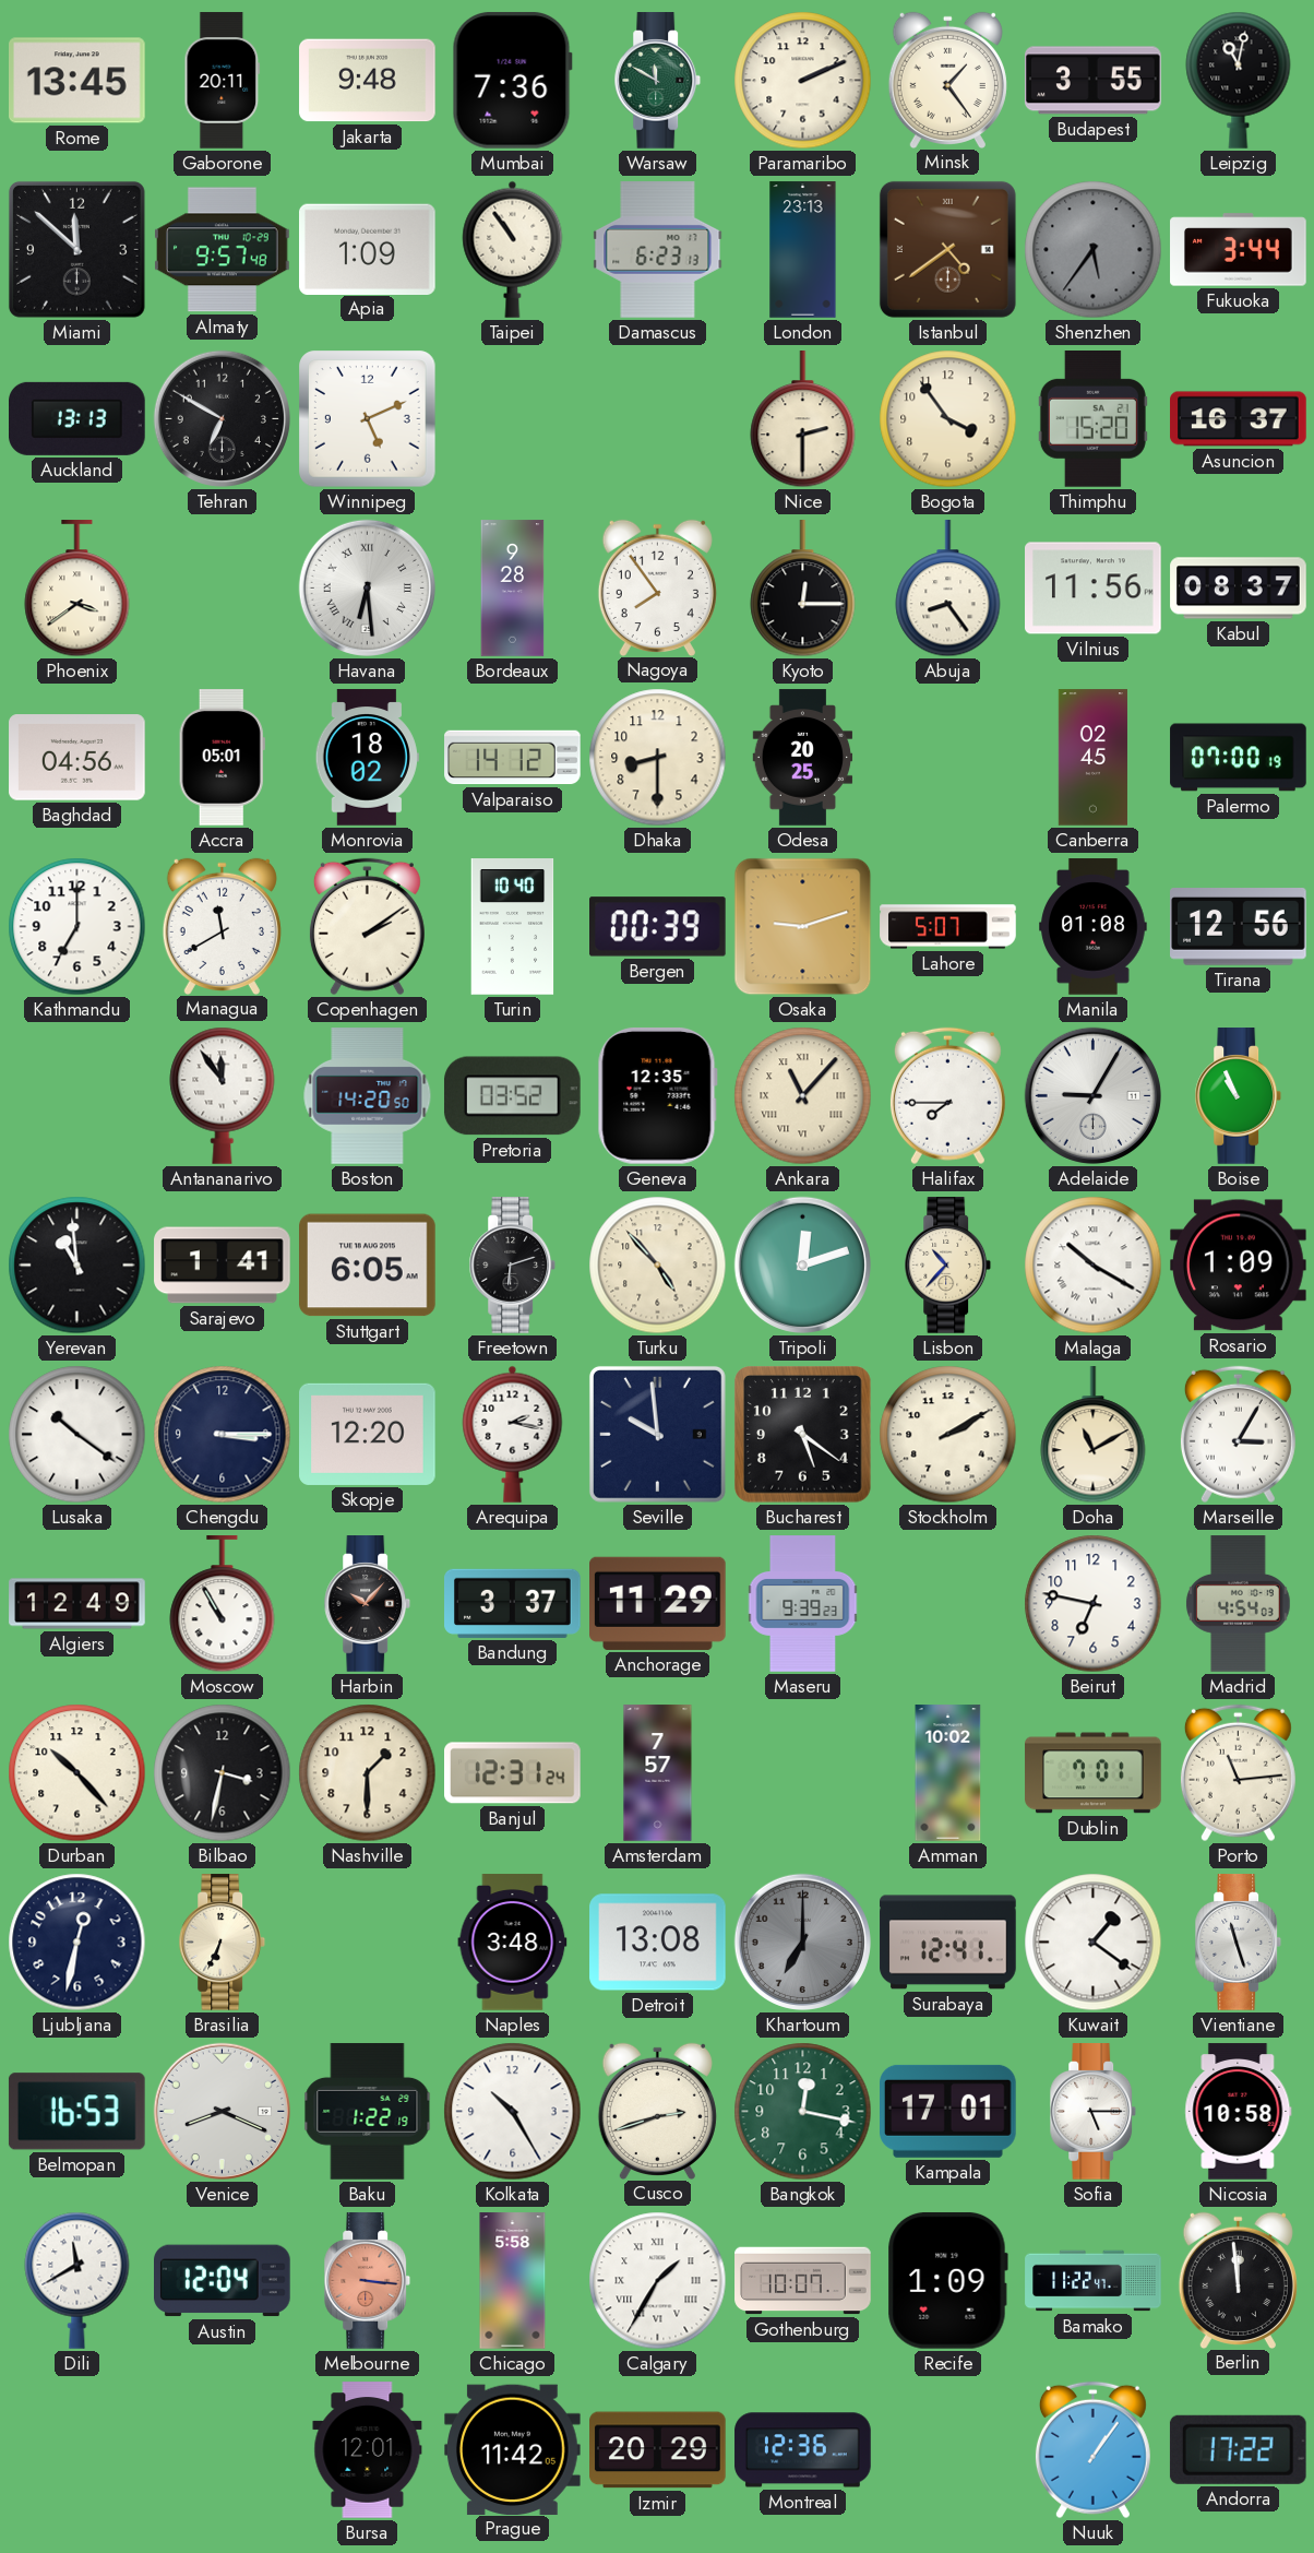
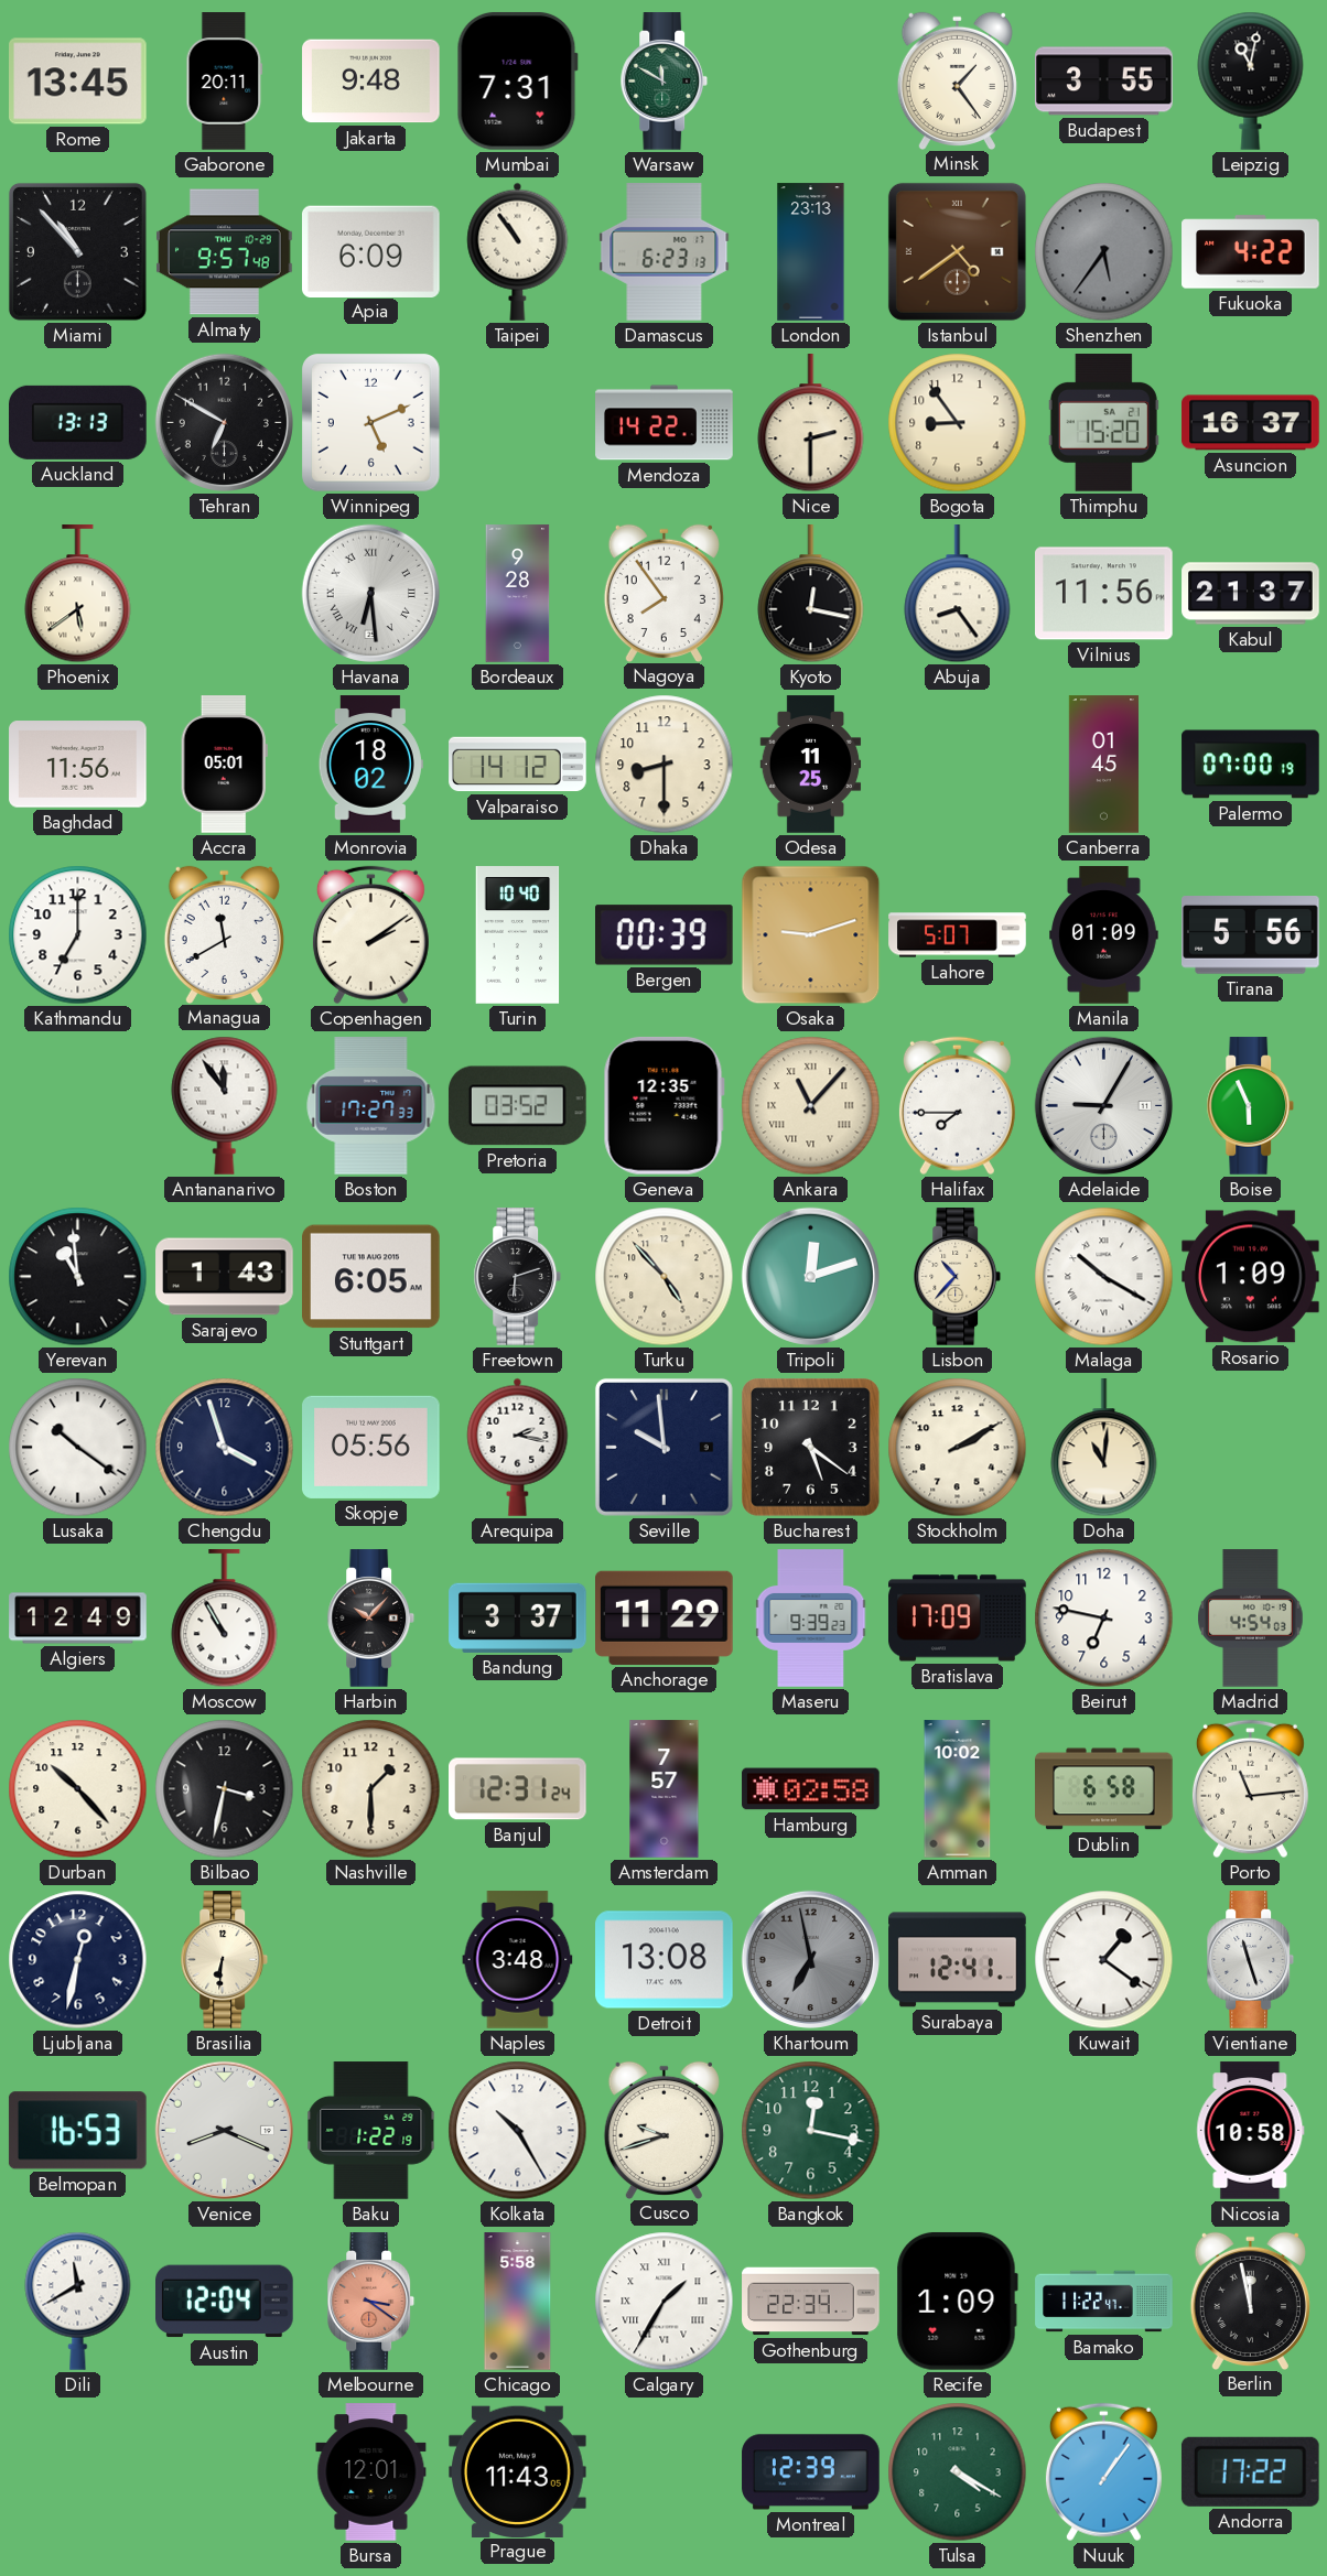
Mumbai: 7:36 -> 7:31
Paramaribo: 2:11 -> none
Miami: 11:52 -> 10:53
Apia: 1:09 -> 6:09
Fukuoka: 3:44 -> 4:22
Mendoza: none -> 14:22
Bogota: 3:54 -> 8:54
Phoenix: 3:39 -> 5:39
Kyoto: 12:15 -> 12:17
Kabul: 08:37 -> 21:37
Baghdad: 04:56 -> 11:56
Odesa: 20:25 -> 11:25
Canberra: 02:45 -> 01:45
Manila: 01:08 -> 01:09
Tirana: 12:56 -> 5:56
Boston: 14:20 -> 17:27
Boise: 10:56 -> 5:56
Sarajevo: 1:41 -> 1:43
Chengdu: 3:15 -> 3:57
Skopje: 12:20 -> 05:56
Doha: 11:10 -> 11:01
Marseille: 3:05 -> none
Bratislava: none -> 17:09
Hamburg: none -> 02:58
Dublin: 7:01 -> 6:58
Brasilia: 6:34 -> 6:31
Khartoum: 7:00 -> 6:58
Cusco: 2:42 -> 9:42
Kampala: 17:01 -> none
Sofia: 5:15 -> none
Melbourne: 3:16 -> 3:21
Gothenburg: 10:07 -> 22:34
Berlin: 11:59 -> 11:58
Prague: 11:42 -> 11:43
Izmir: 20:29 -> none
Montreal: 12:36 -> 12:39
Tulsa: none -> 4:20
